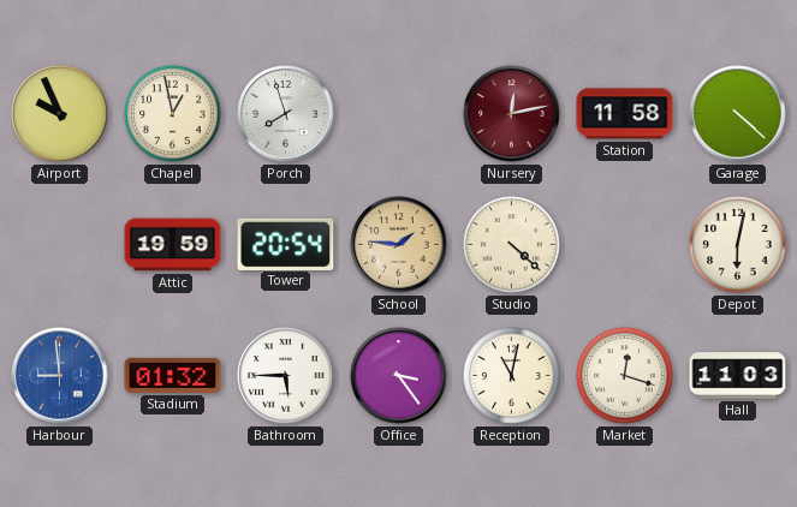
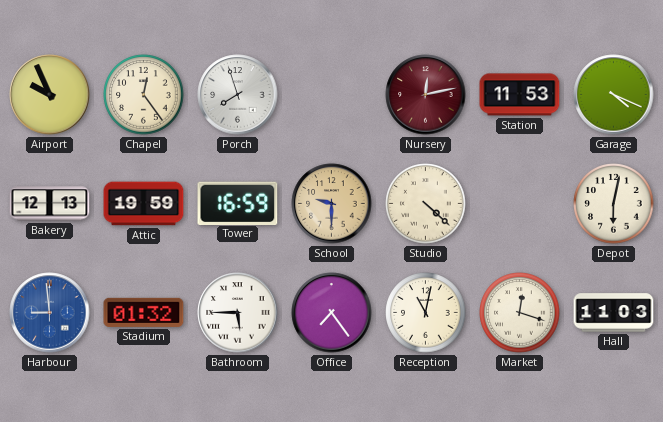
Chapel: 12:58 -> 12:24
Station: 11:58 -> 11:53
Garage: 4:22 -> 4:19
Bakery: none -> 12:13
Tower: 20:54 -> 16:59
School: 1:46 -> 9:30
Office: 3:24 -> 7:24
